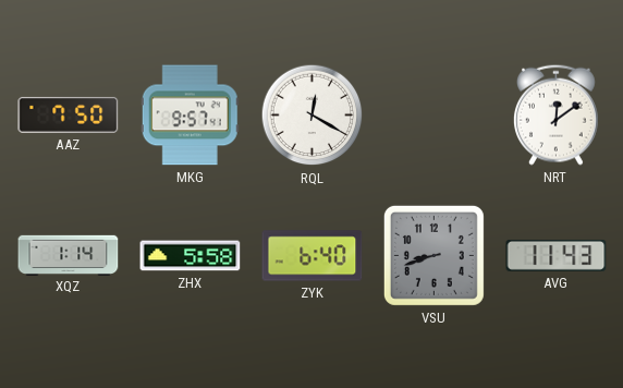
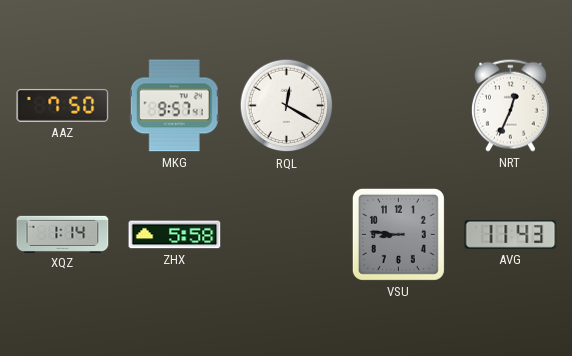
NRT: 12:09 -> 12:34
ZYK: 6:40 -> none
VSU: 8:42 -> 8:46
